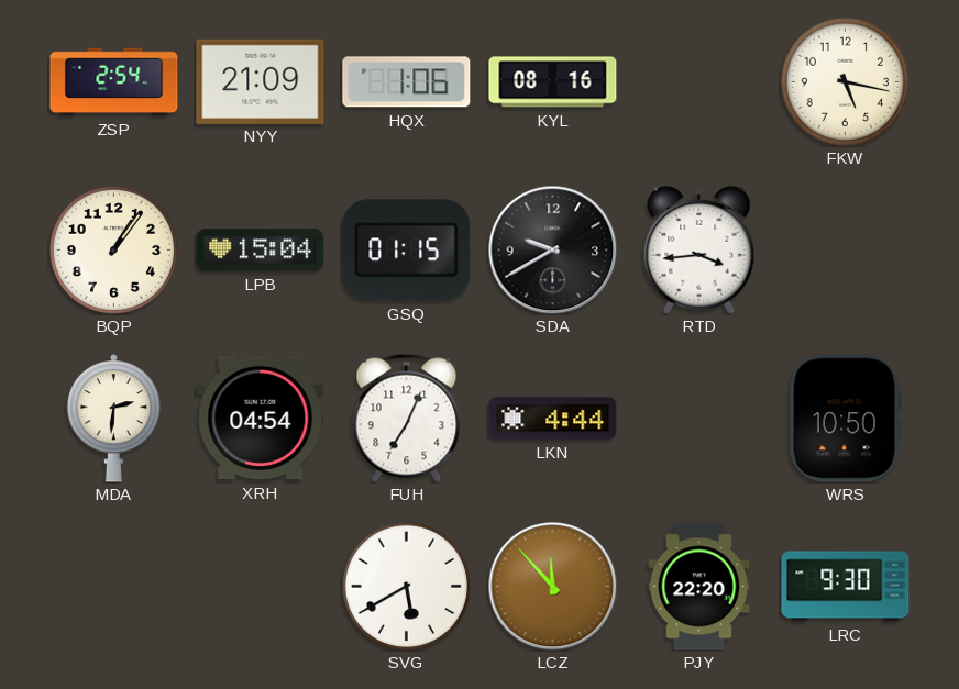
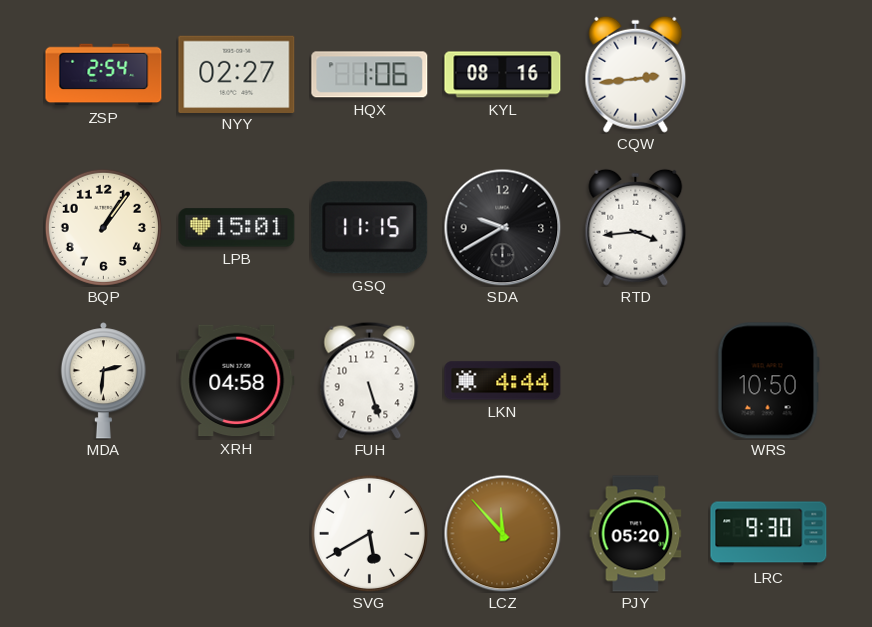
NYY: 21:09 -> 02:27
CQW: none -> 2:44
FKW: 5:17 -> none
LPB: 15:04 -> 15:01
GSQ: 01:15 -> 11:15
XRH: 04:54 -> 04:58
FUH: 7:04 -> 5:27
PJY: 22:20 -> 05:20
